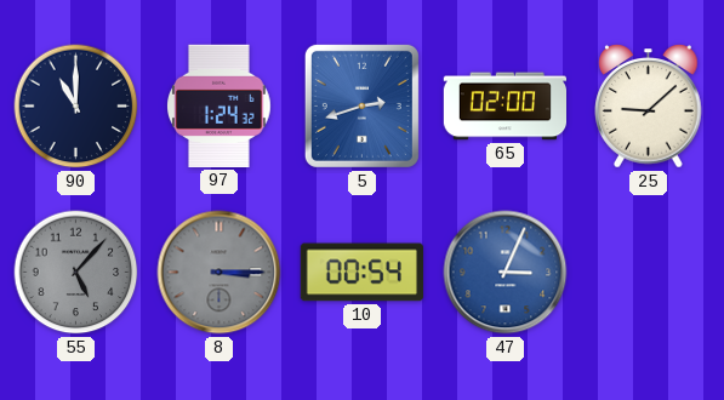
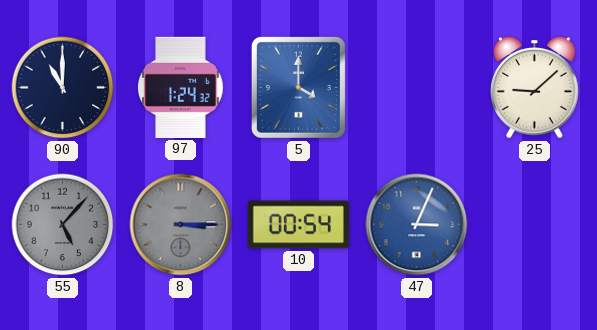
5: 2:42 -> 4:00
65: 02:00 -> none
